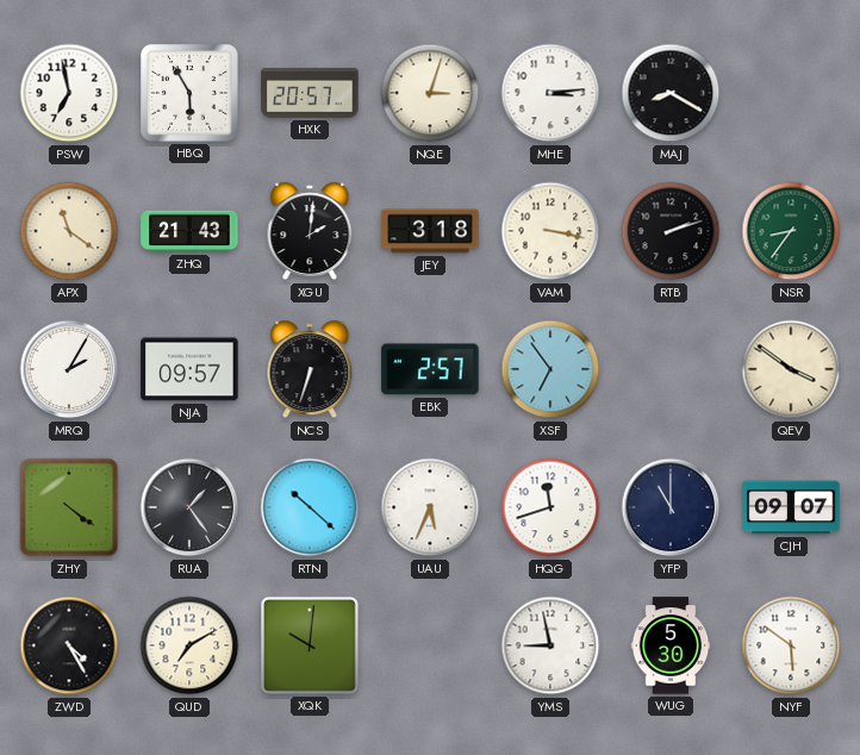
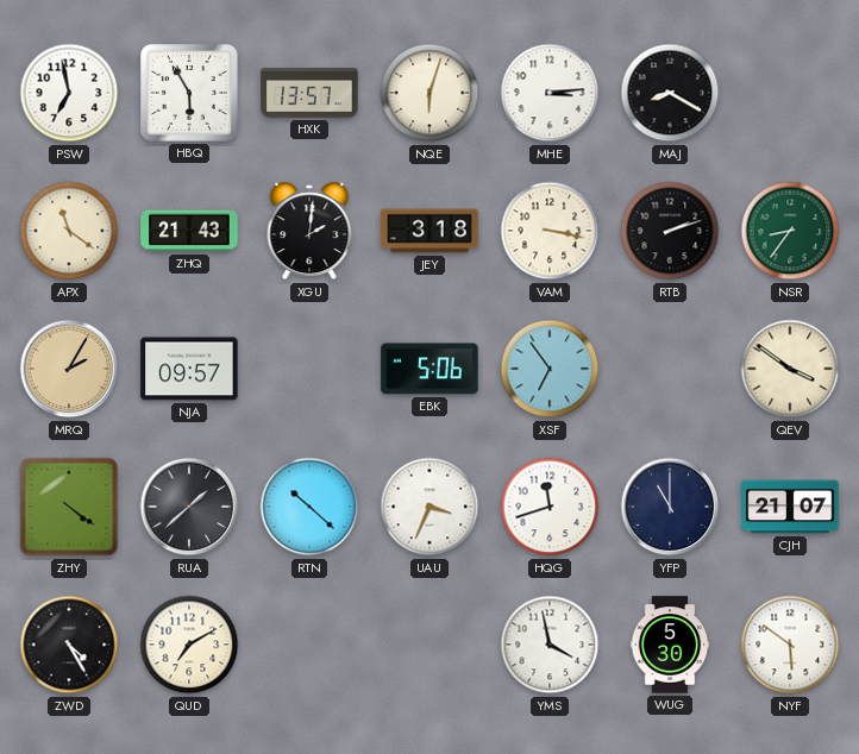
HXK: 20:57 -> 13:57
NQE: 3:03 -> 6:03
MRQ dial: white -> champagne
NCS: 6:33 -> none
EBK: 2:57 -> 5:06
RUA: 1:24 -> 1:38
UAU: 5:34 -> 3:34
CJH: 09:07 -> 21:07
XQK: 10:01 -> none
YMS: 8:58 -> 3:58
